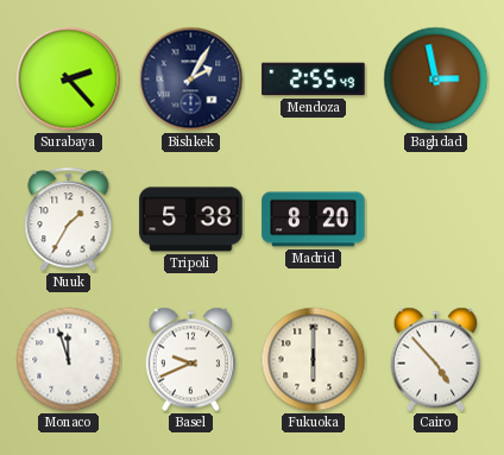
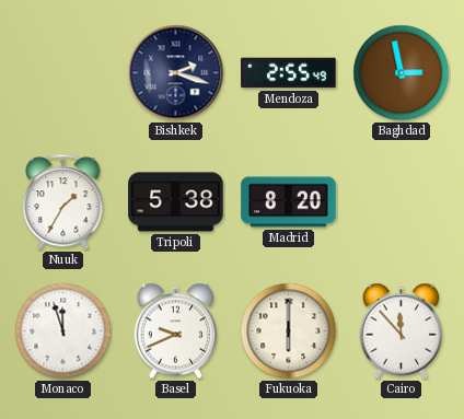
Surabaya: 2:23 -> none
Bishkek: 2:05 -> 2:18
Cairo: 4:53 -> 11:53
